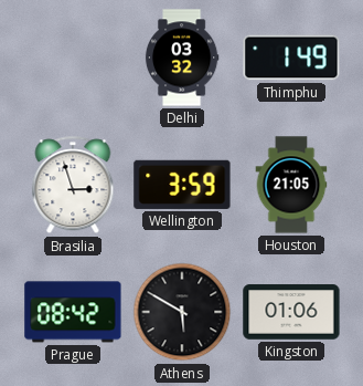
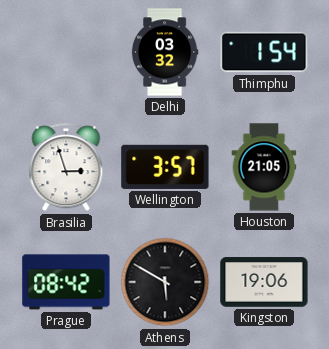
Thimphu: 1:49 -> 1:54
Wellington: 3:59 -> 3:57
Kingston: 01:06 -> 19:06
